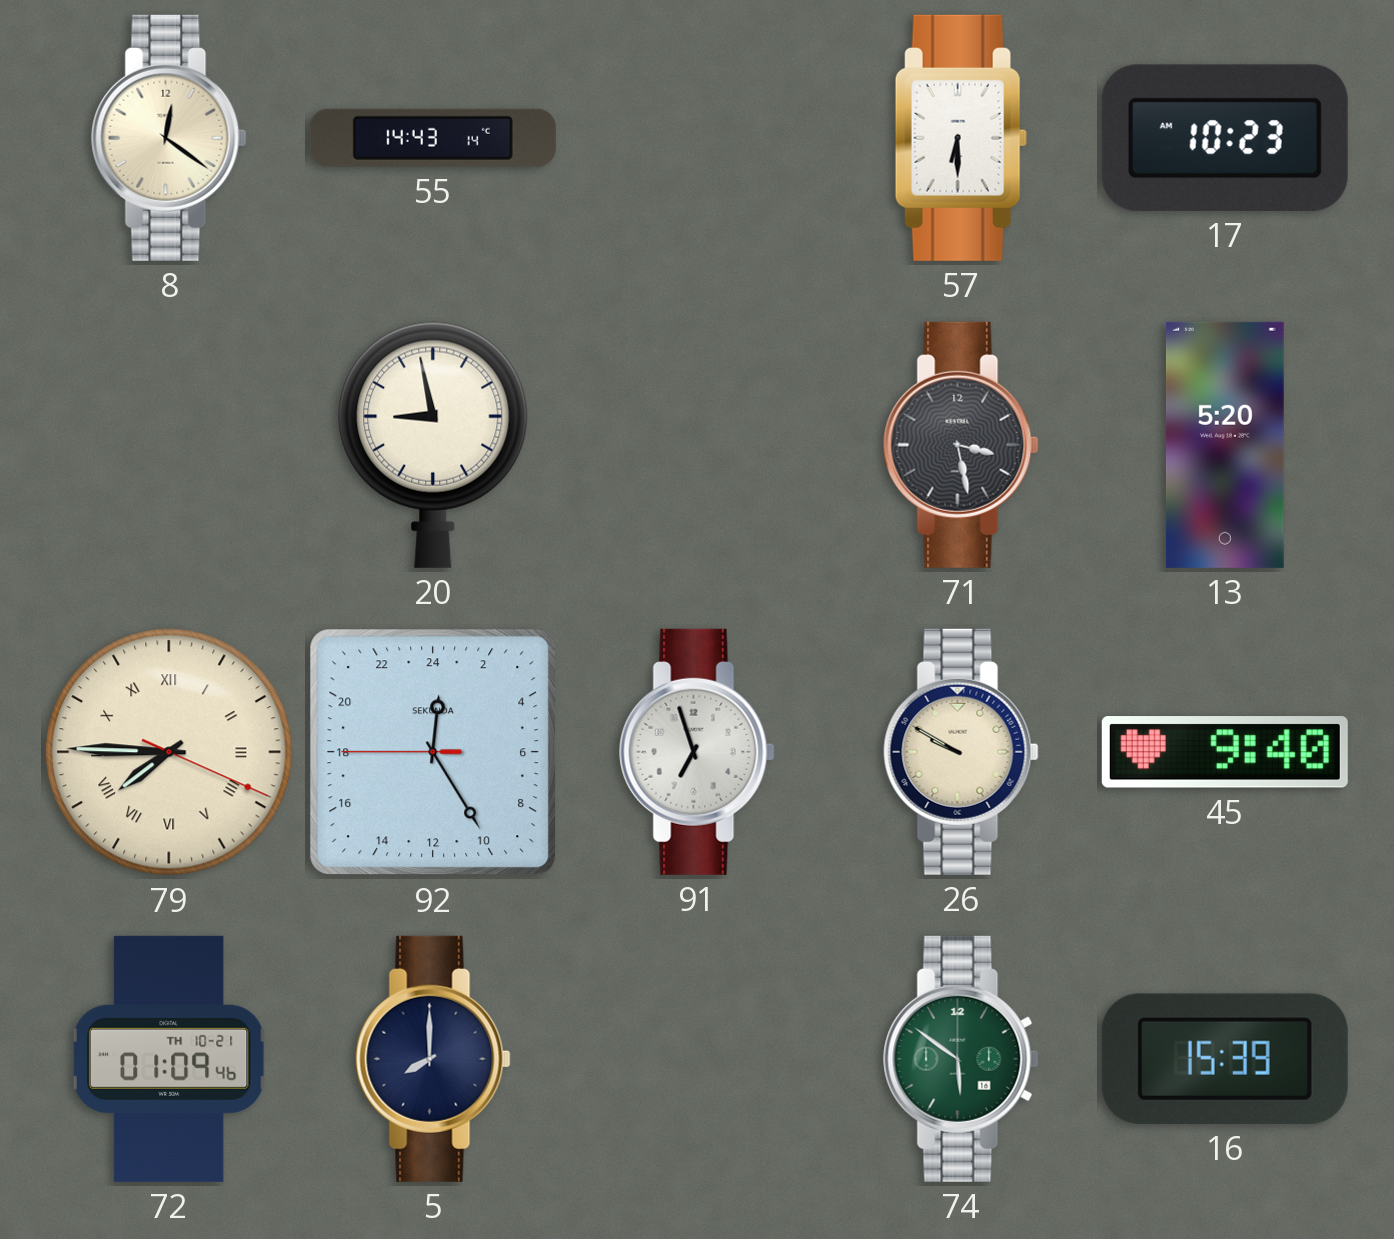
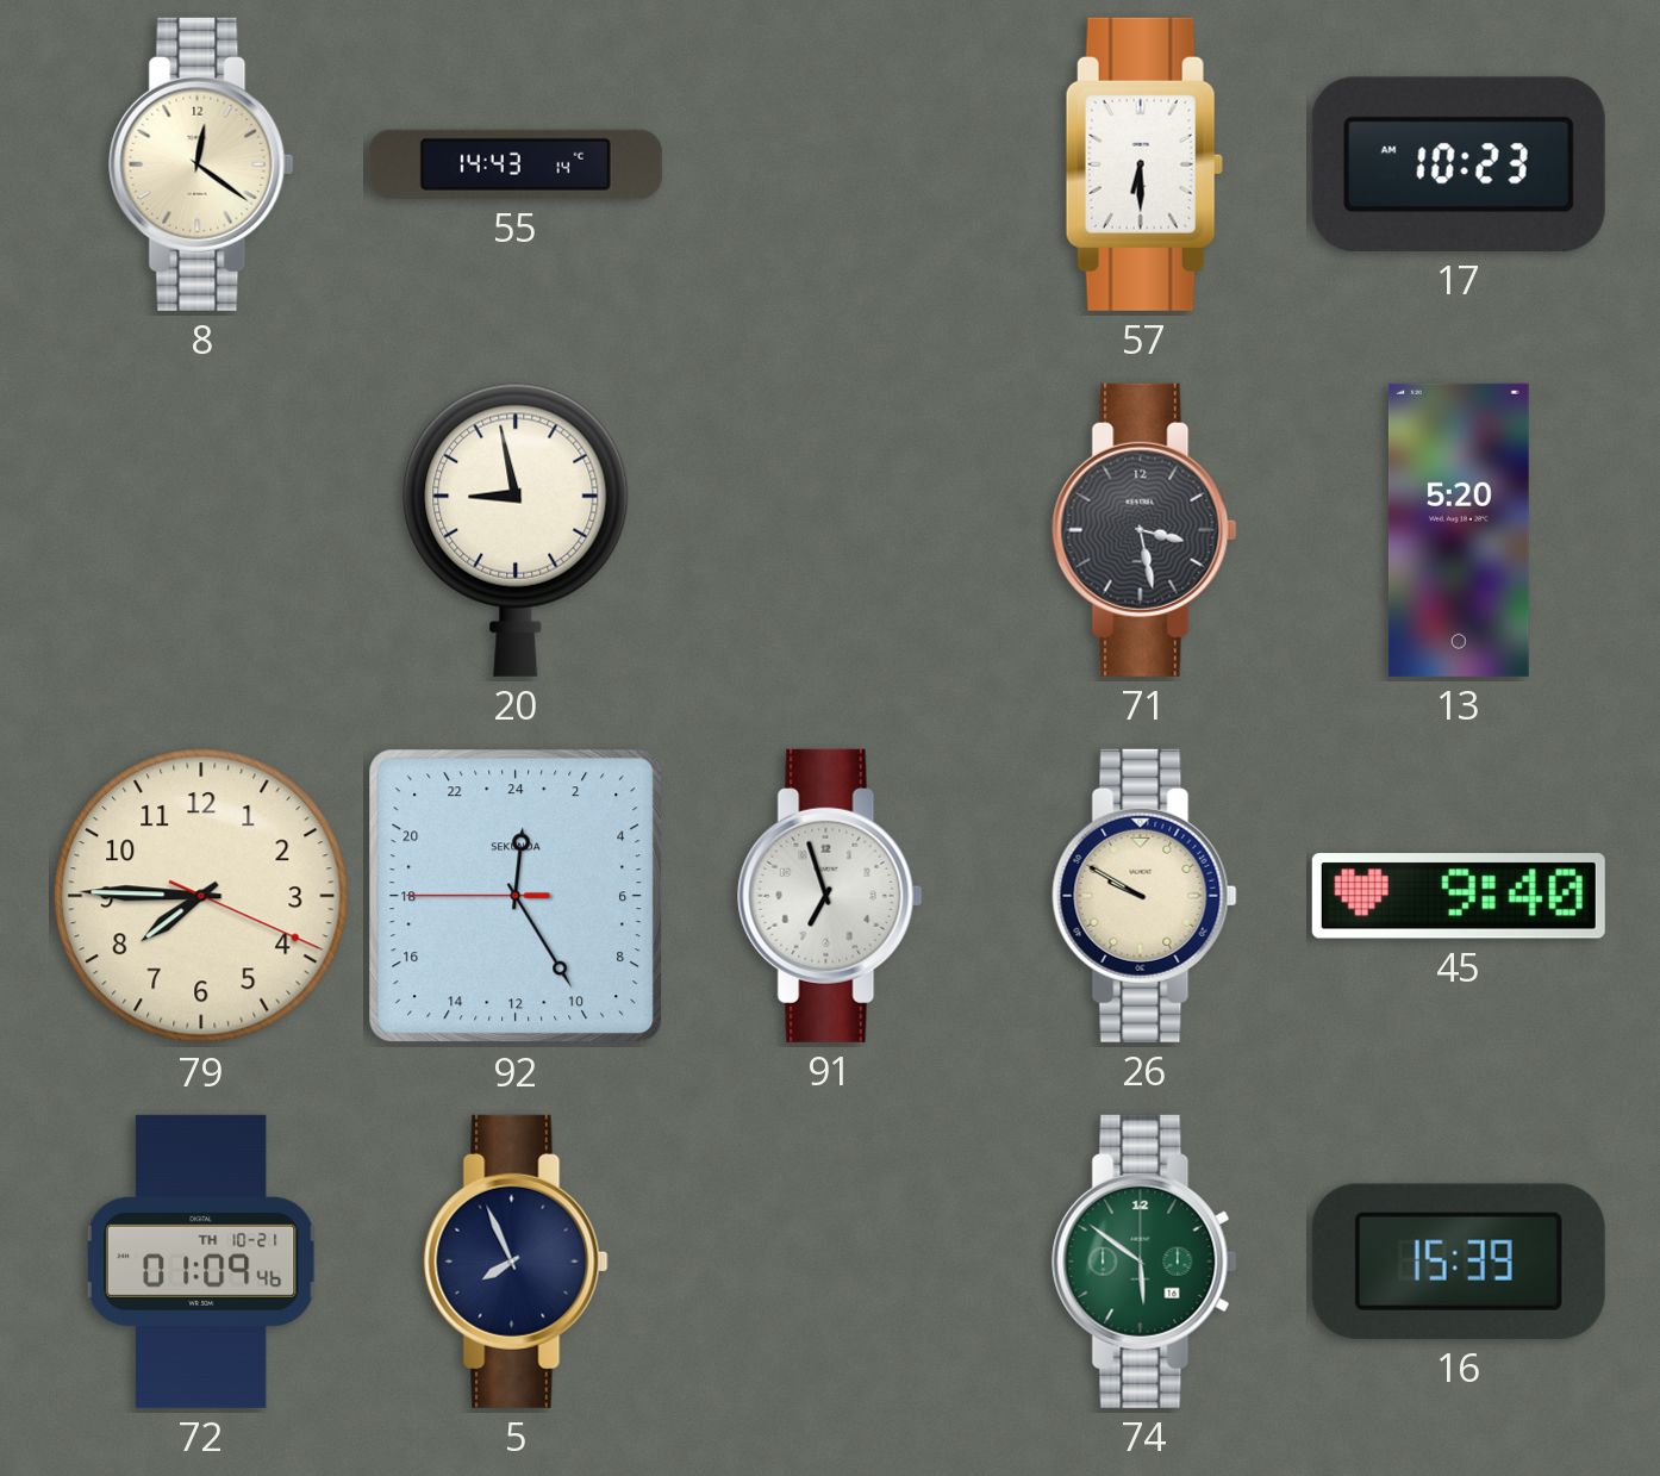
79 numerals: Roman -> Arabic
5: 8:00 -> 7:56
